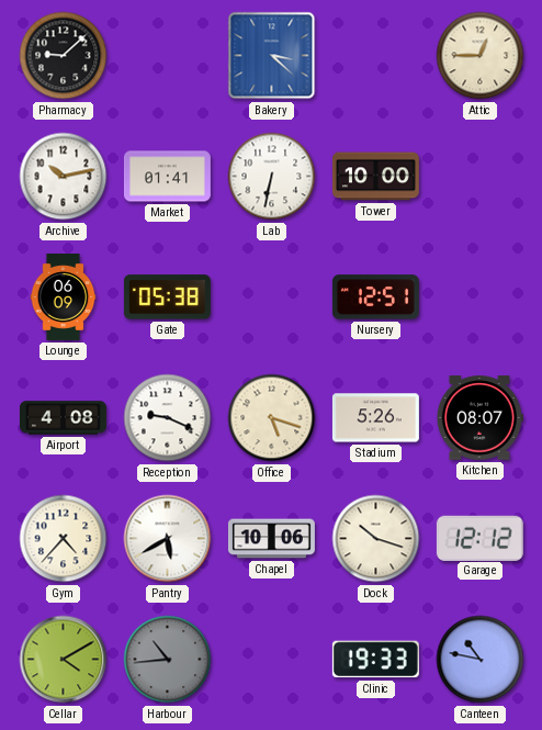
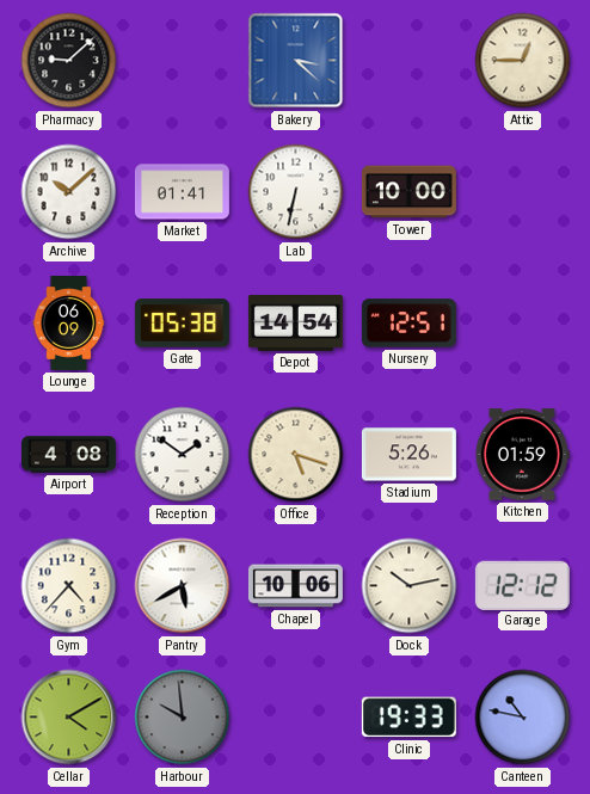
Archive: 10:13 -> 10:08
Depot: none -> 14:54
Reception: 9:19 -> 1:51
Kitchen: 08:07 -> 01:59
Dock: 10:18 -> 10:13
Harbour: 10:44 -> 9:59
